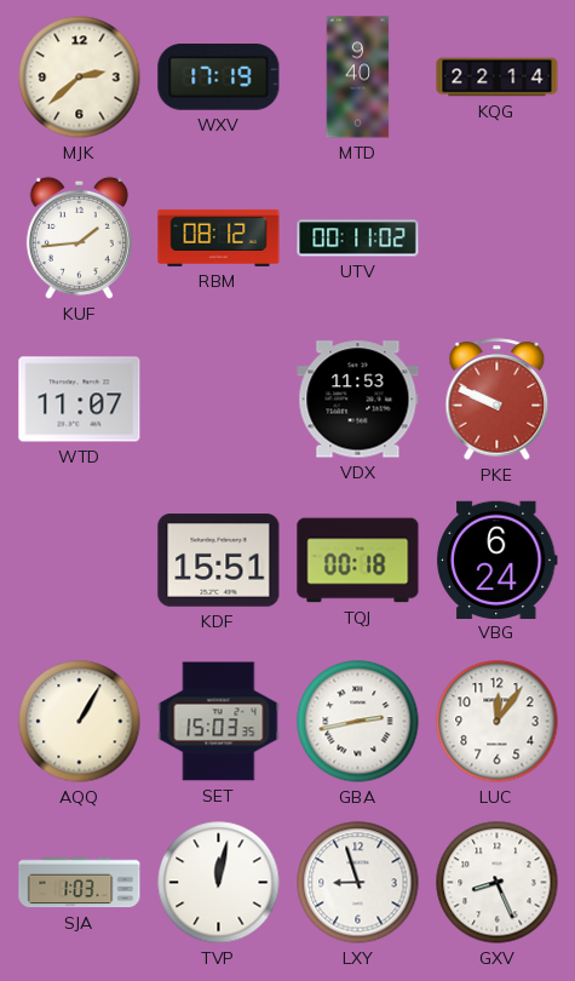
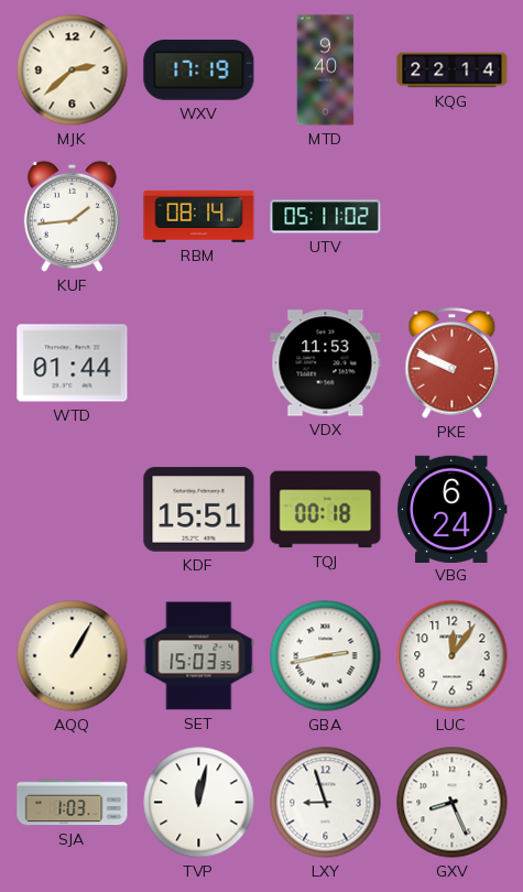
RBM: 08:12 -> 08:14
UTV: 00:11 -> 05:11
WTD: 11:07 -> 01:44
